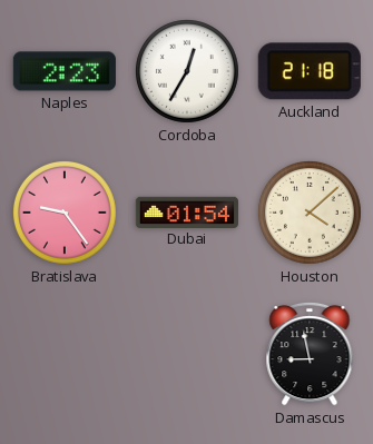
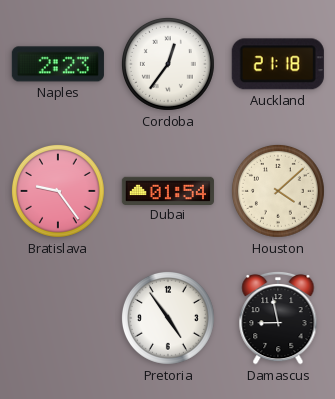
Cordoba: 12:35 -> 12:36
Pretoria: none -> 4:54
